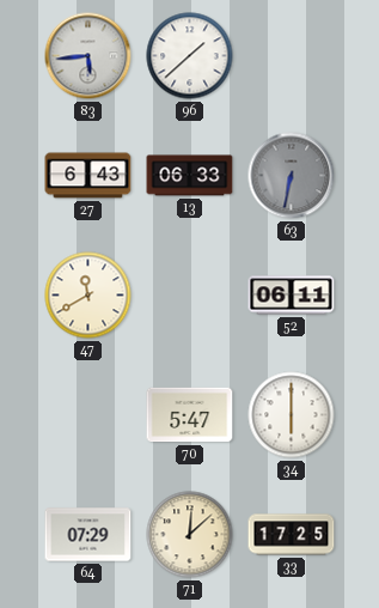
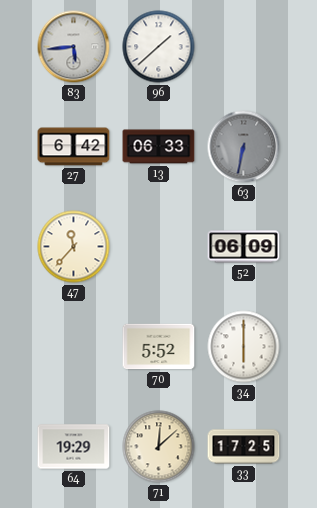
27: 6:43 -> 6:42
47: 11:40 -> 11:37
52: 06:11 -> 06:09
70: 5:47 -> 5:52
64: 07:29 -> 19:29
